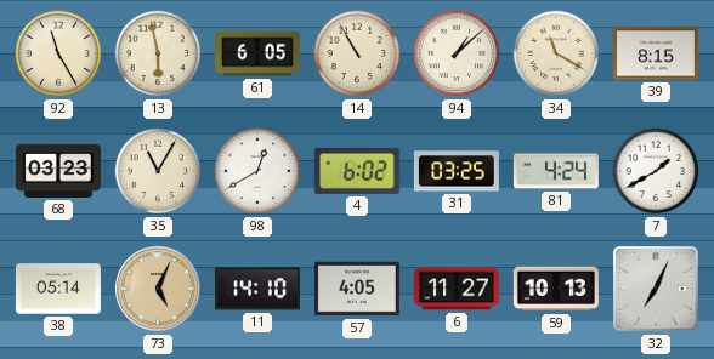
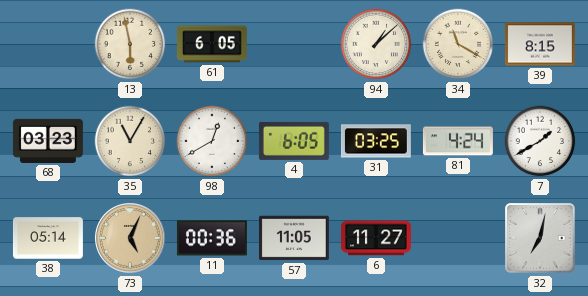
92: 11:25 -> none
14: 10:55 -> none
4: 6:02 -> 6:05
11: 14:10 -> 00:36
57: 4:05 -> 11:05
59: 10:13 -> none
32: 7:04 -> 7:02
